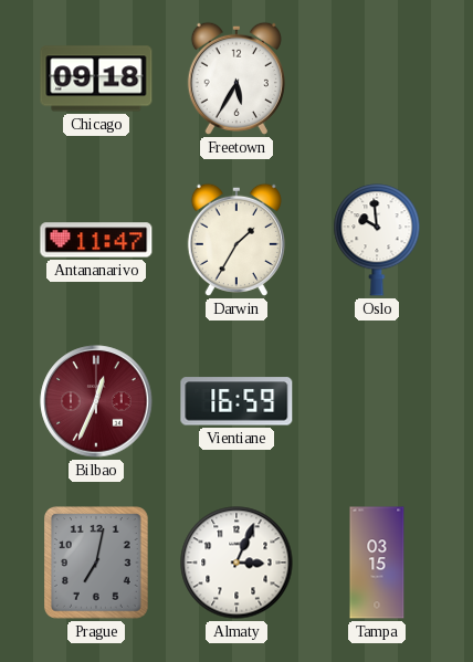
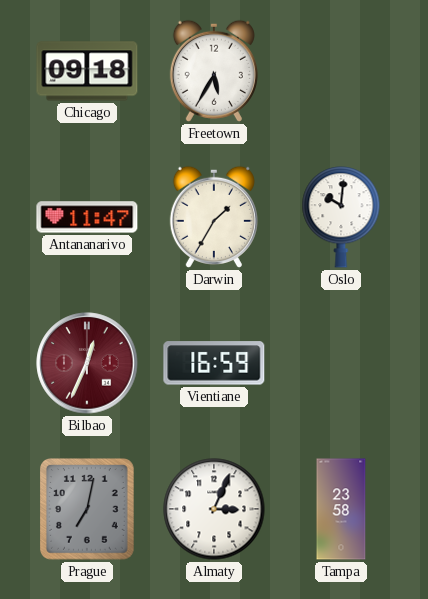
Oslo: 9:59 -> 10:01
Tampa: 03:15 -> 23:58
